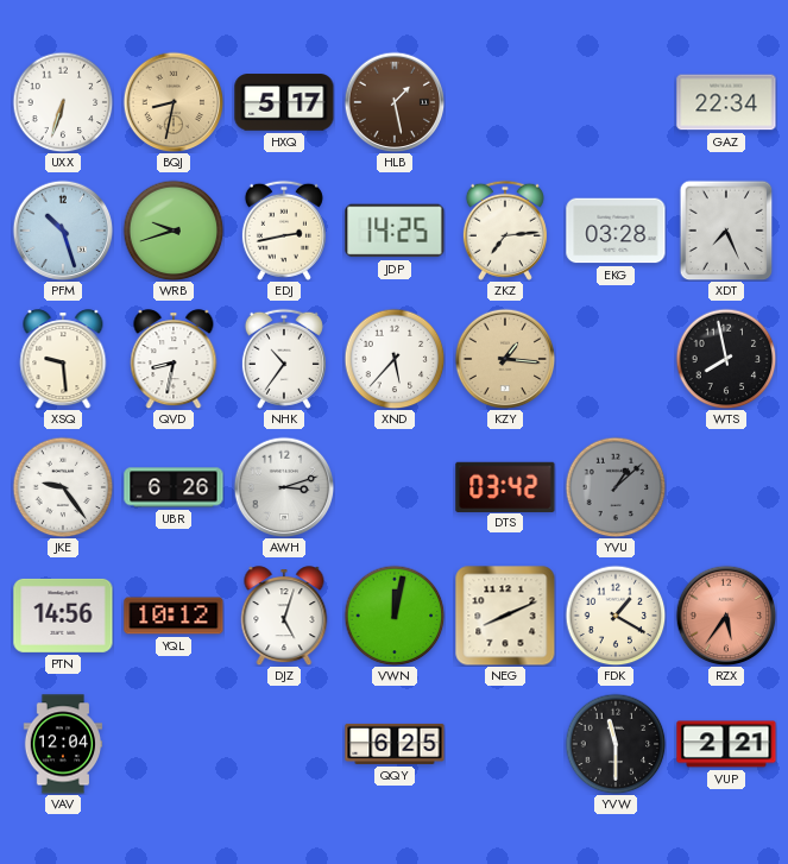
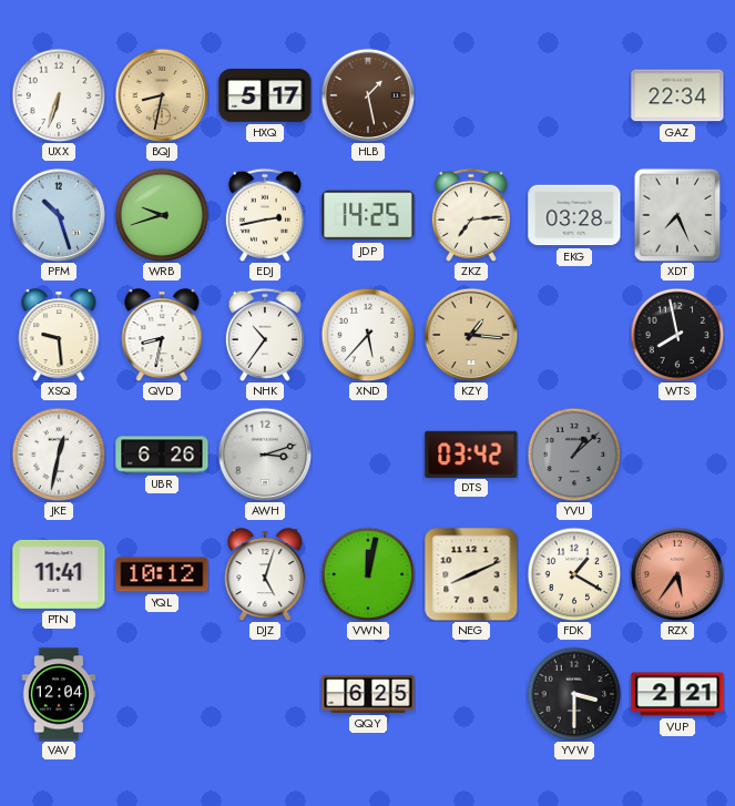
JKE: 9:24 -> 12:32
PTN: 14:56 -> 11:41
YVW: 11:30 -> 3:30
